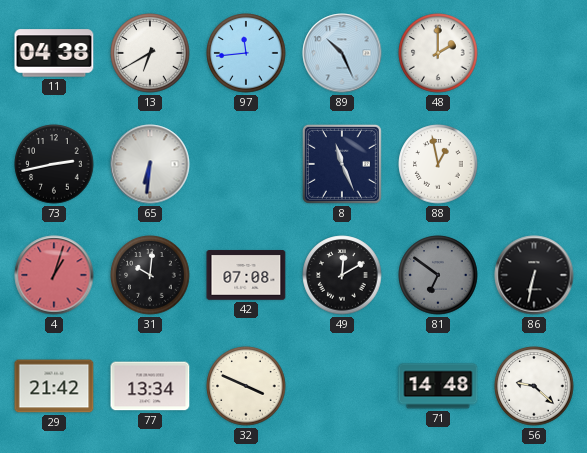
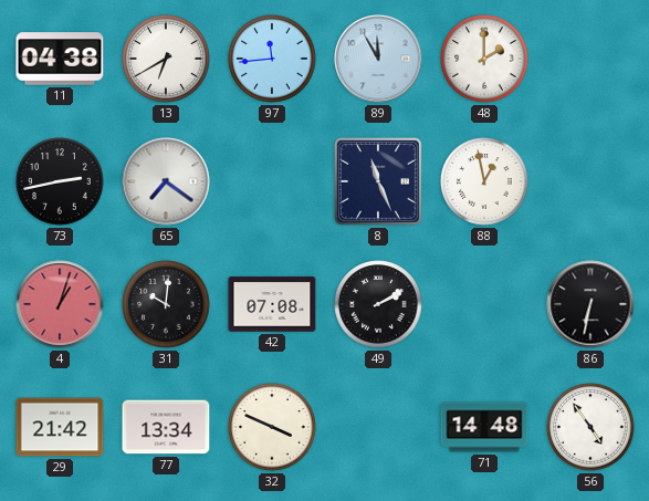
89: 10:26 -> 11:55
65: 6:31 -> 7:21
49: 12:10 -> 2:10
81: 6:51 -> none
56: 9:22 -> 4:54
